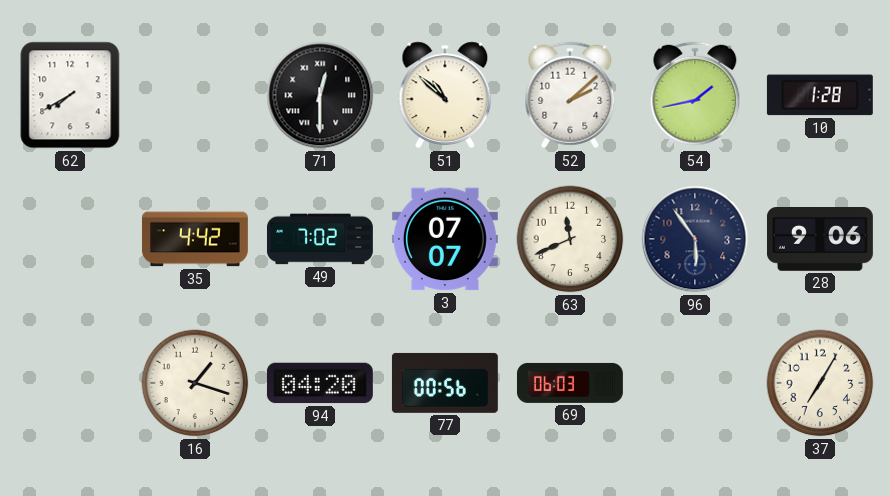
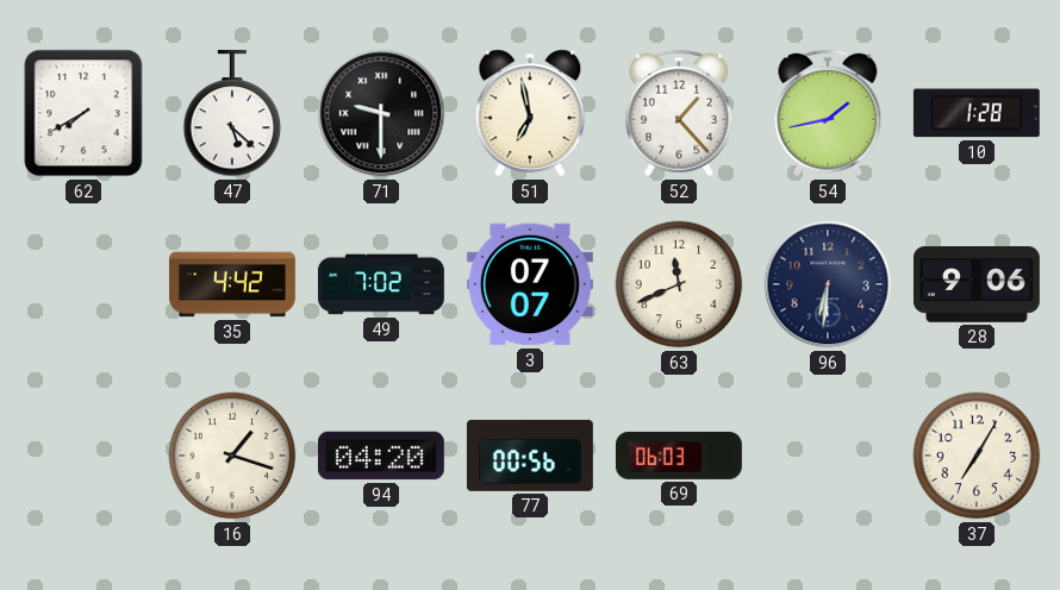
47: none -> 5:22
71: 12:30 -> 9:30
51: 10:52 -> 6:58
52: 2:08 -> 1:23
96: 5:54 -> 6:31
